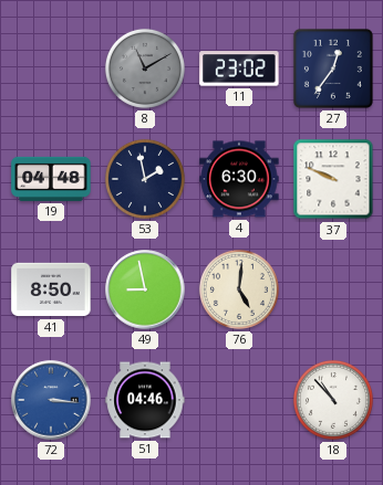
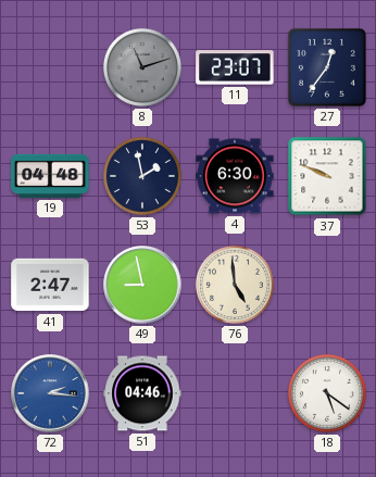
8: 11:10 -> 11:12
11: 23:02 -> 23:07
41: 8:50 -> 2:47
76: 5:01 -> 4:59
72: 3:16 -> 2:16
18: 10:53 -> 5:21
